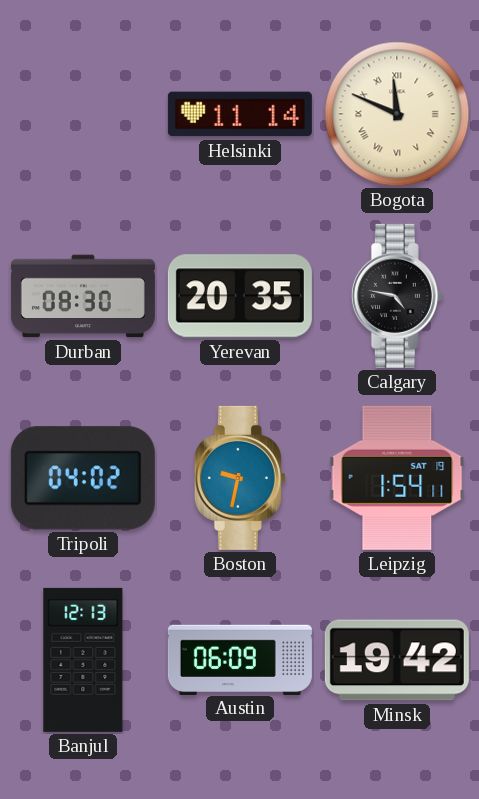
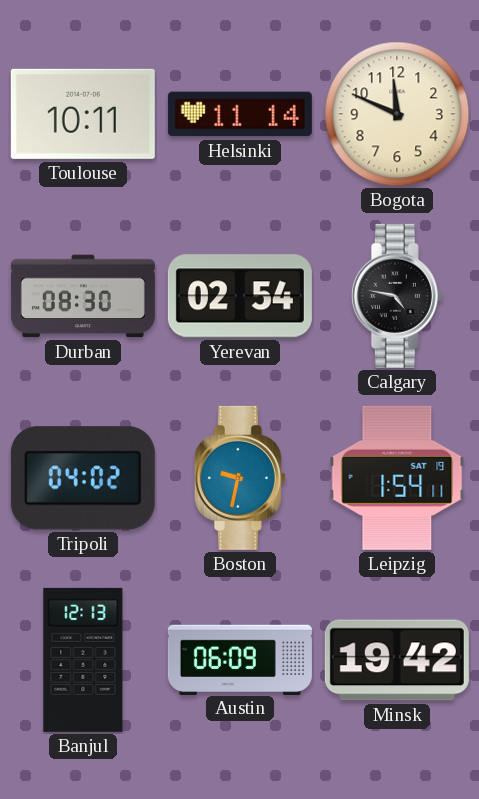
Toulouse: none -> 10:11
Bogota numerals: Roman -> Arabic
Yerevan: 20:35 -> 02:54
